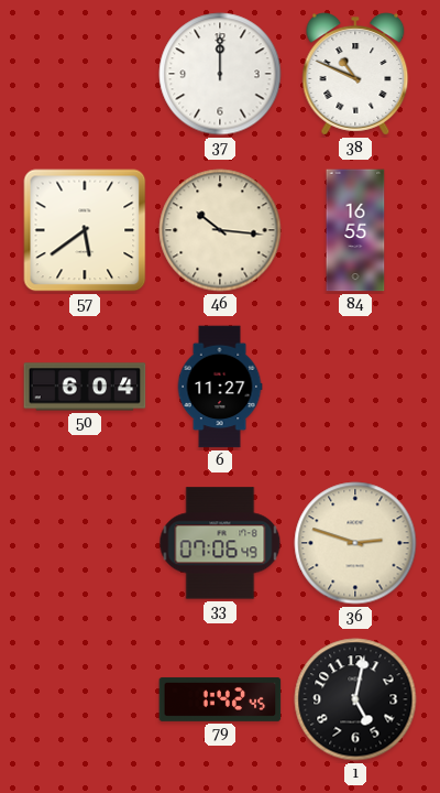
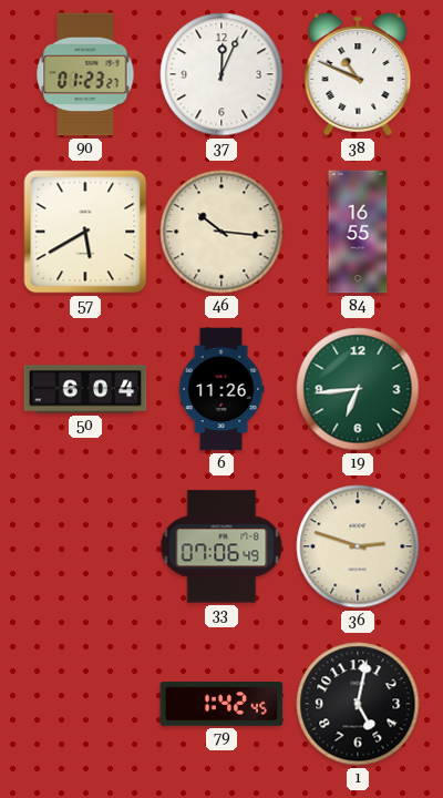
90: none -> 01:23
37: 12:00 -> 12:04
57: 5:39 -> 5:40
6: 11:27 -> 11:26
19: none -> 6:44
